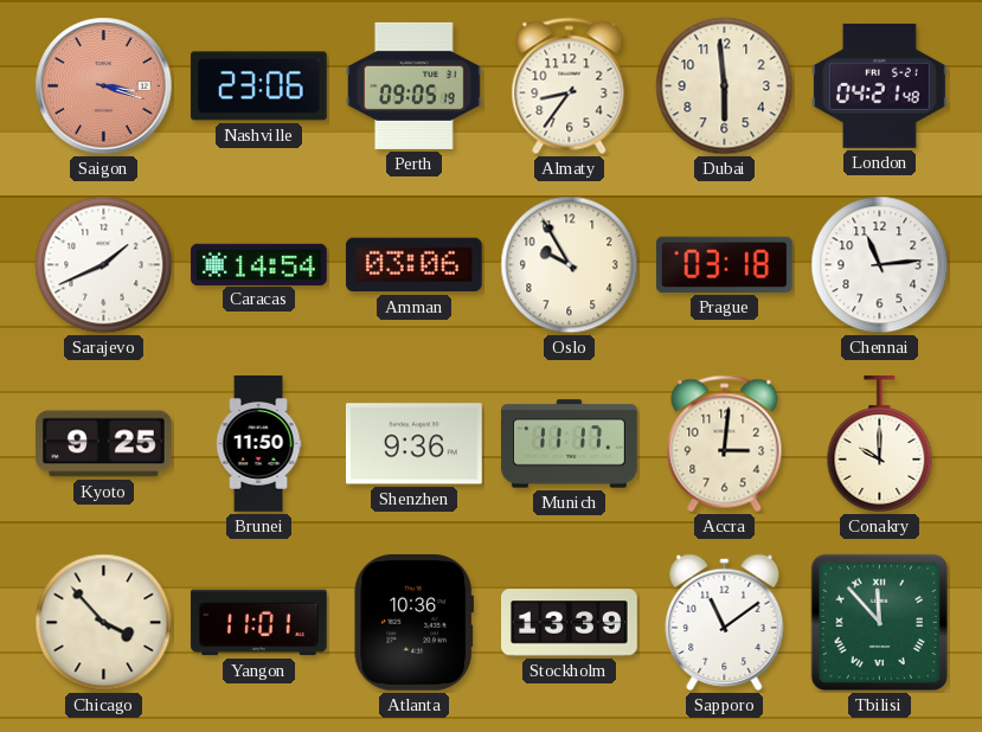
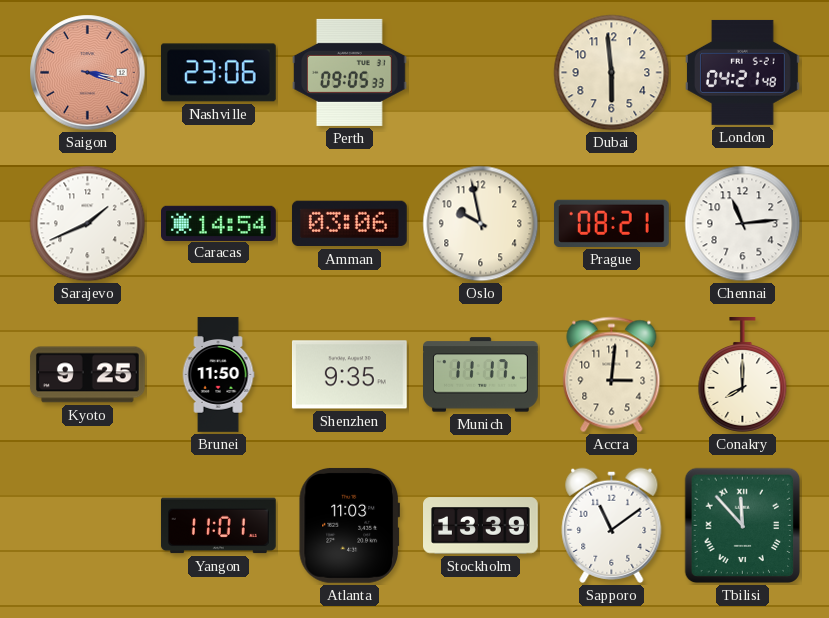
Perth: 09:05:19 -> 09:05:33
Almaty: 8:36 -> none
Oslo: 9:55 -> 9:58
Prague: 03:18 -> 08:21
Shenzhen: 9:36 -> 9:35
Conakry: 10:00 -> 8:00
Chicago: 3:53 -> none
Atlanta: 10:36 -> 11:03
